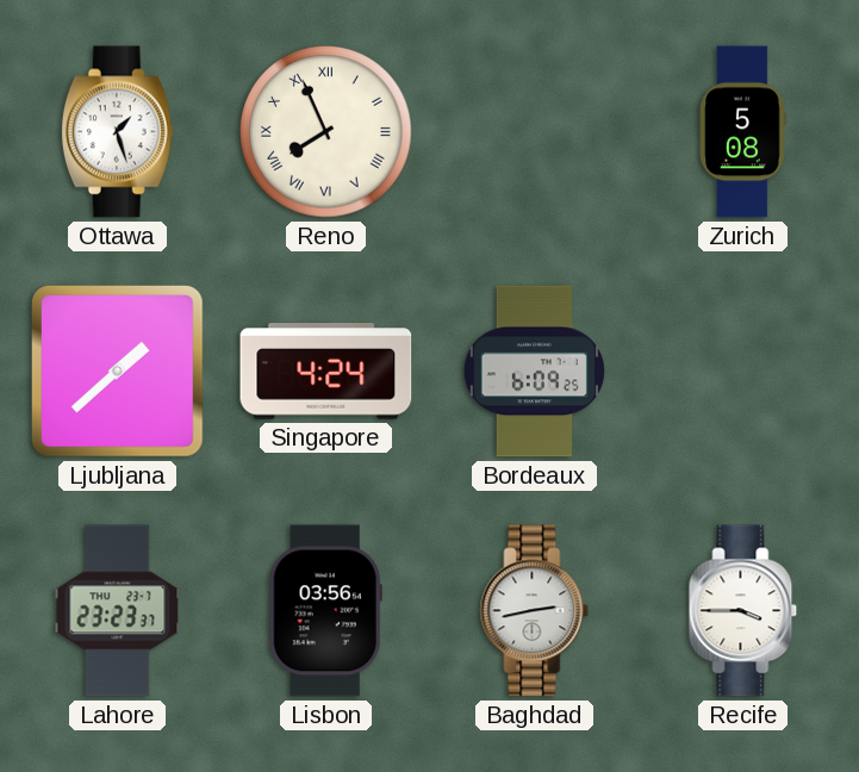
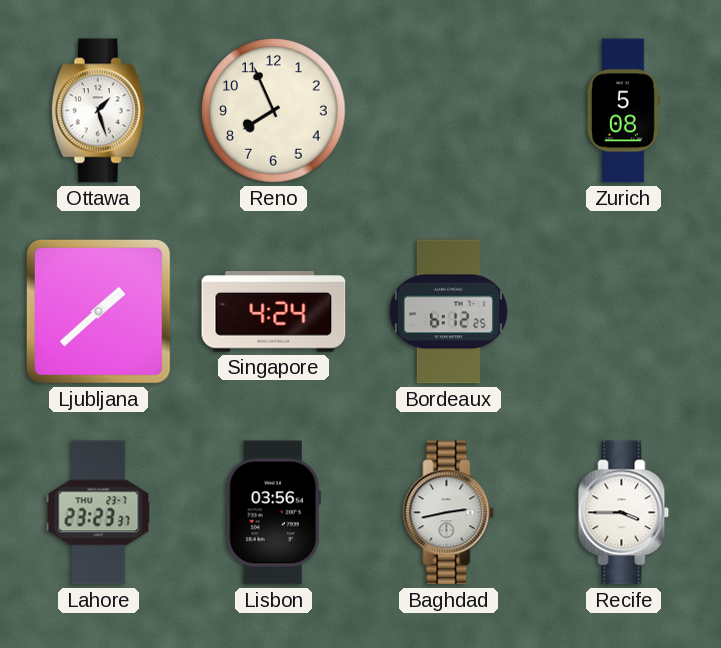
Reno numerals: Roman -> Arabic
Bordeaux: 6:09 -> 6:12
